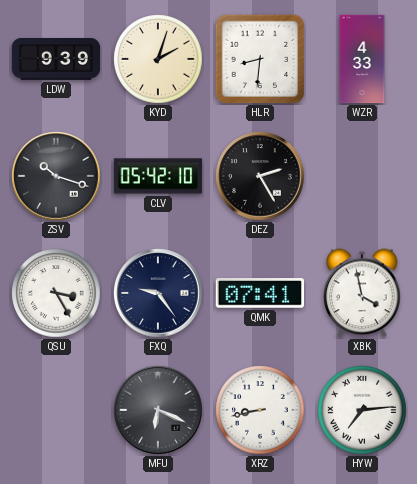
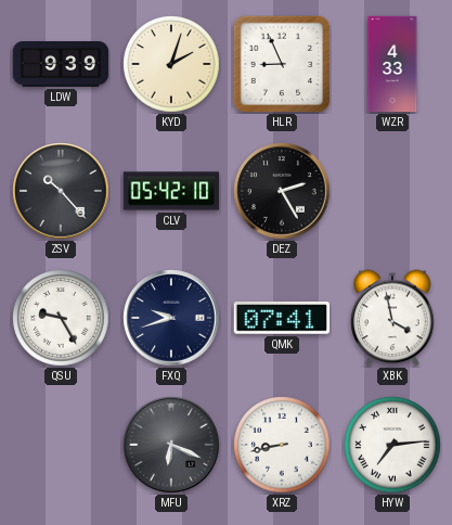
HLR: 8:31 -> 8:56
ZSV: 10:18 -> 10:23
QSU: 3:25 -> 9:25
FXQ: 9:24 -> 9:42
